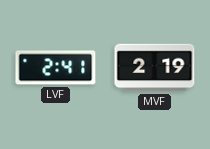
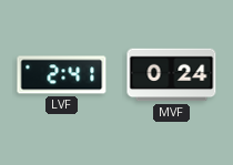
MVF: 2:19 -> 0:24
